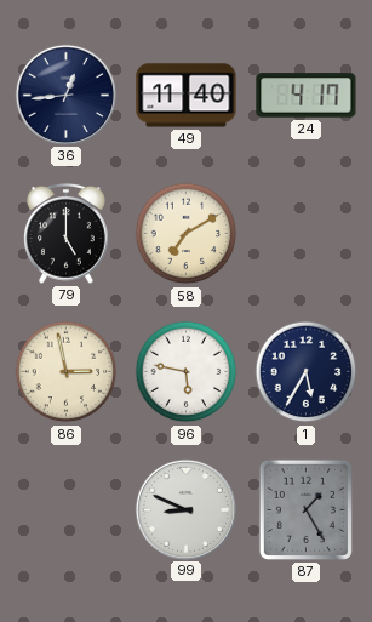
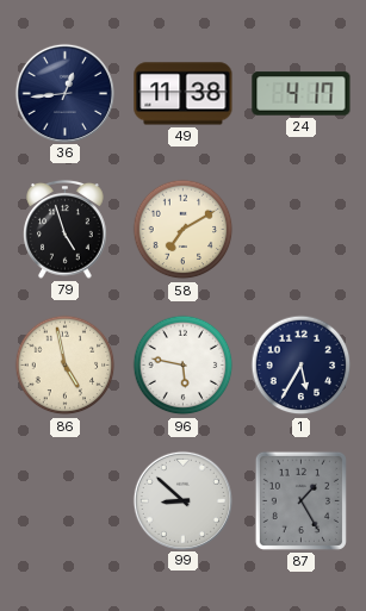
49: 11:40 -> 11:38
79: 5:00 -> 4:57
86: 2:58 -> 4:58
99: 8:49 -> 8:52
